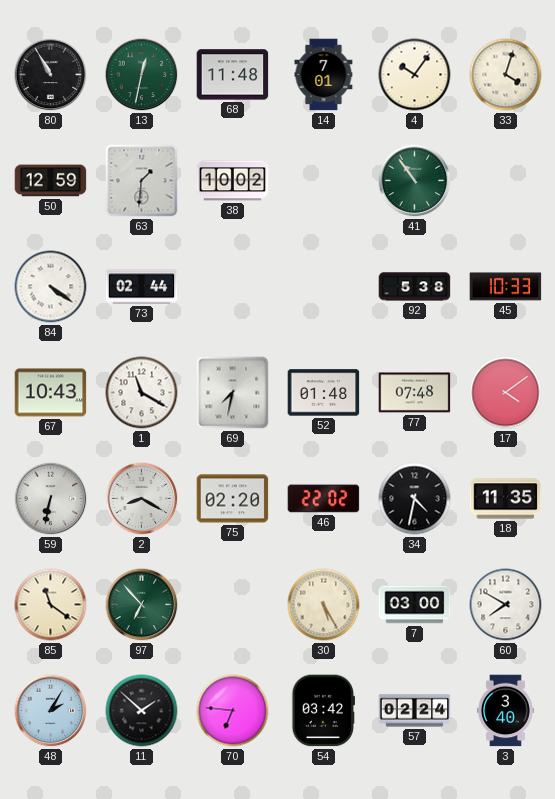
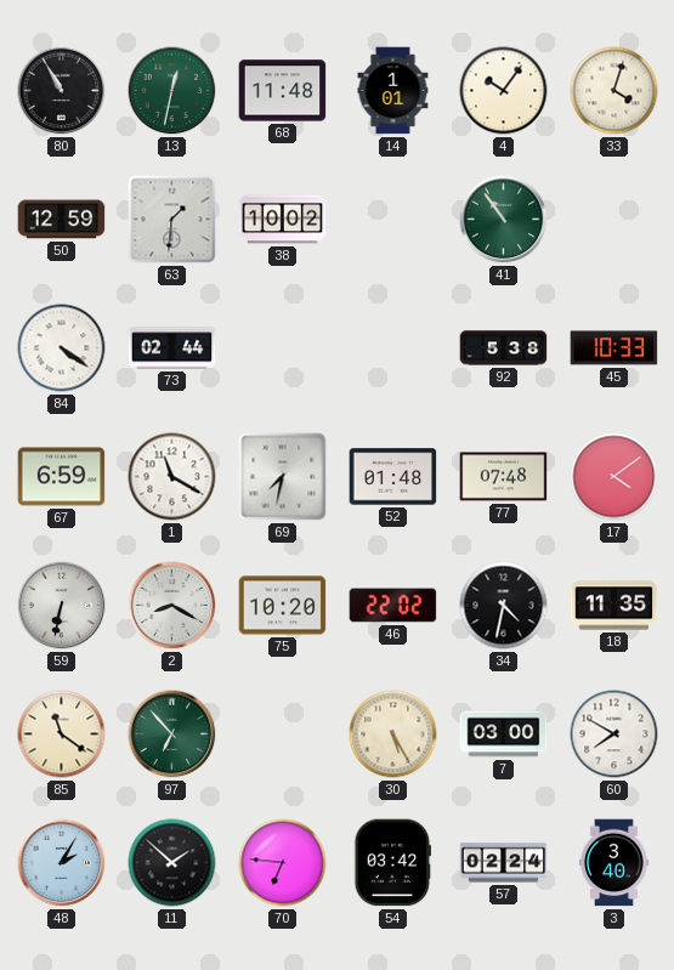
14: 7:01 -> 1:01
67: 10:43 -> 6:59
75: 02:20 -> 10:20
